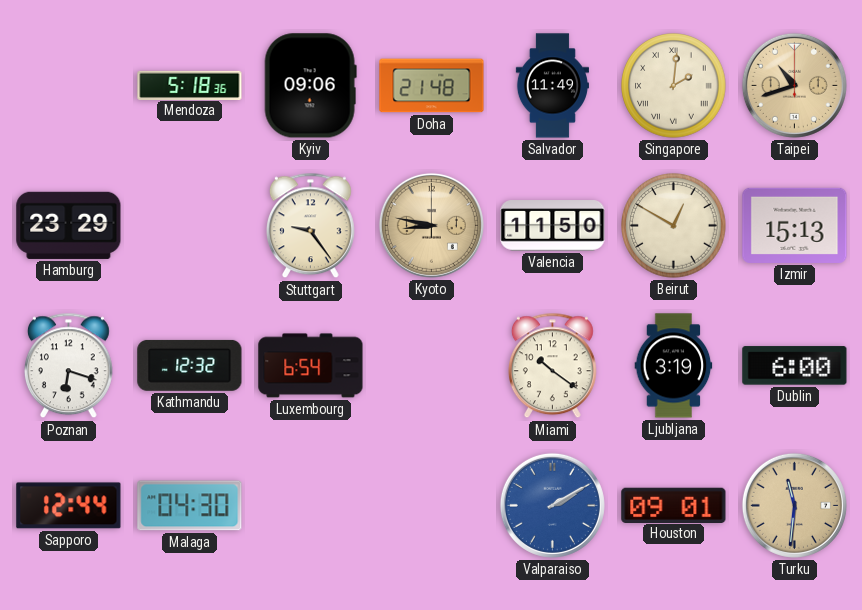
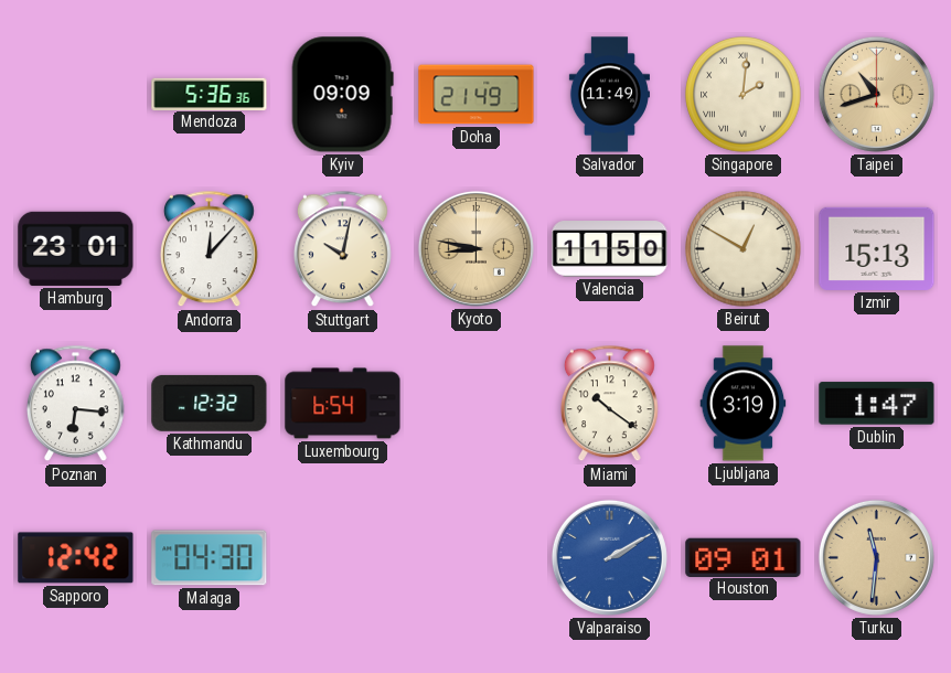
Mendoza: 5:18 -> 5:36
Kyiv: 09:06 -> 09:09
Doha: 21:48 -> 21:49
Hamburg: 23:29 -> 23:01
Andorra: none -> 12:07
Stuttgart: 9:24 -> 10:02
Poznan: 6:18 -> 6:16
Dublin: 6:00 -> 1:47
Sapporo: 12:44 -> 12:42
